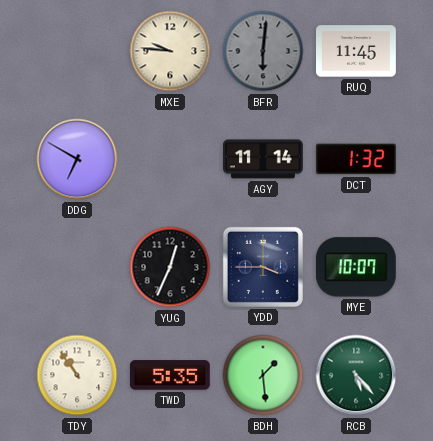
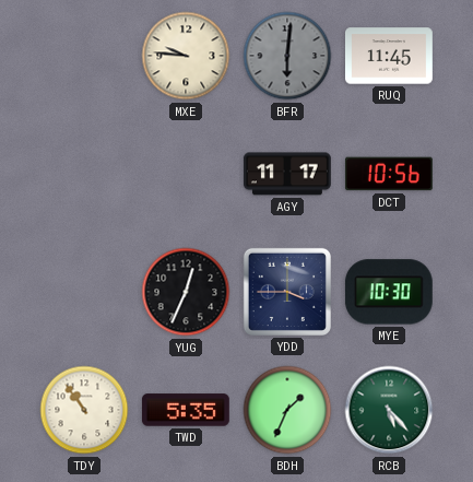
DDG: 6:50 -> none
AGY: 11:14 -> 11:17
DCT: 1:32 -> 10:56
MYE: 10:07 -> 10:30
BDH: 1:29 -> 1:34
